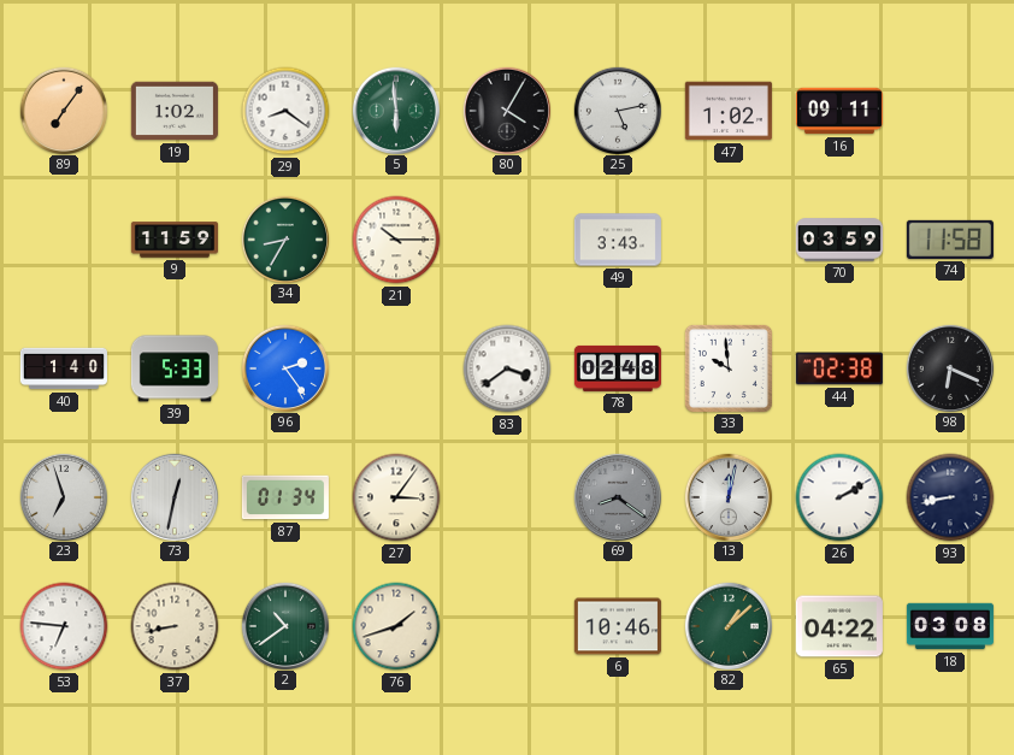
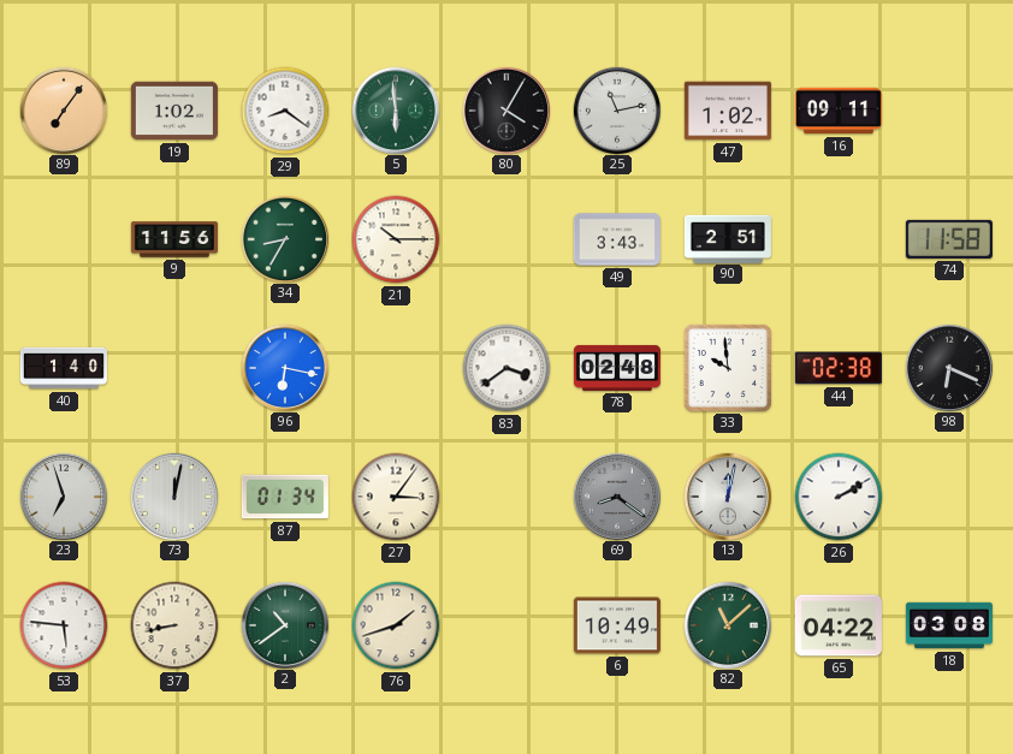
25: 5:13 -> 11:13
9: 11:59 -> 11:56
90: none -> 2:51
70: 03:59 -> none
39: 5:33 -> none
96: 2:24 -> 6:17
73: 12:32 -> 12:02
93: 8:43 -> none
53: 6:46 -> 5:46
6: 10:46 -> 10:49
82: 1:08 -> 11:08
